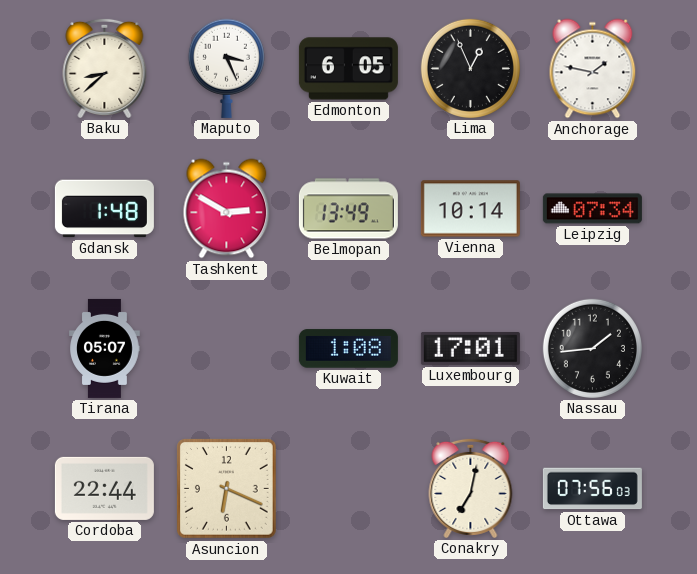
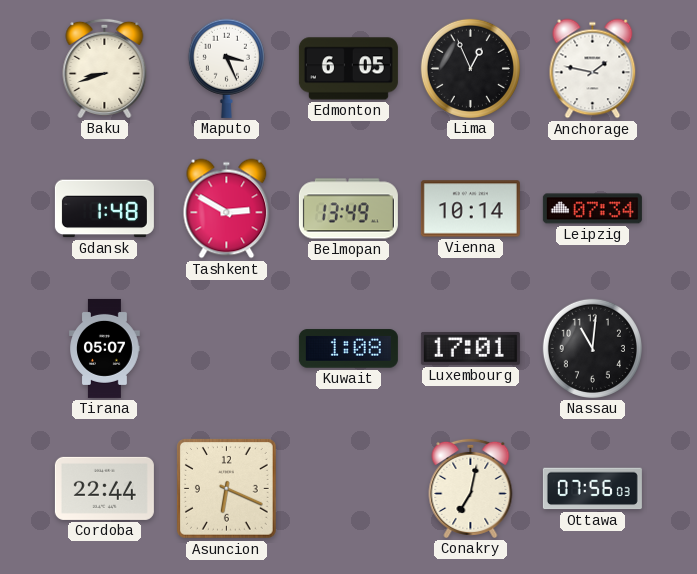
Baku: 8:38 -> 8:42
Nassau: 1:44 -> 11:01
